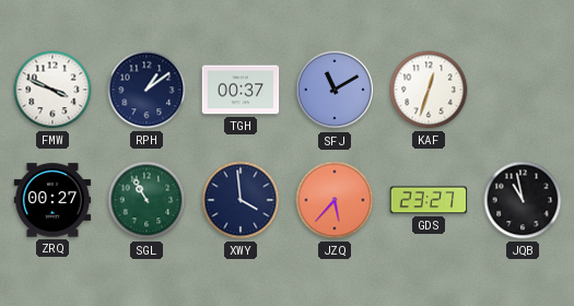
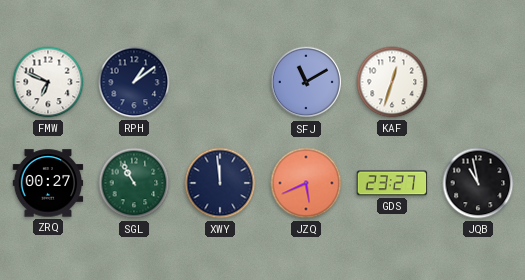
FMW: 3:49 -> 6:49
TGH: 00:37 -> none
XWY: 3:59 -> 11:59
JZQ: 5:37 -> 5:41
